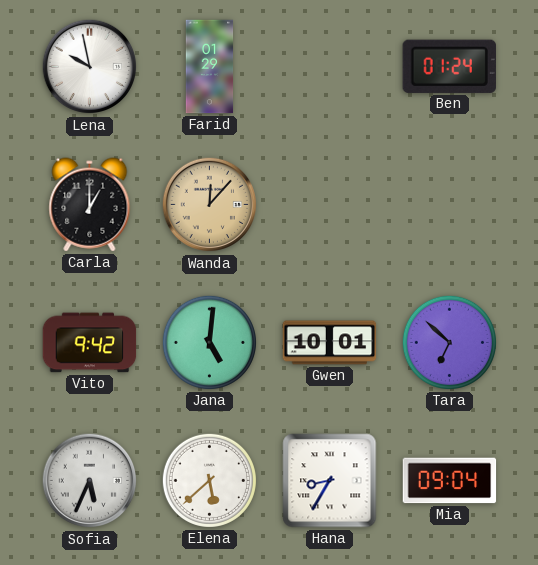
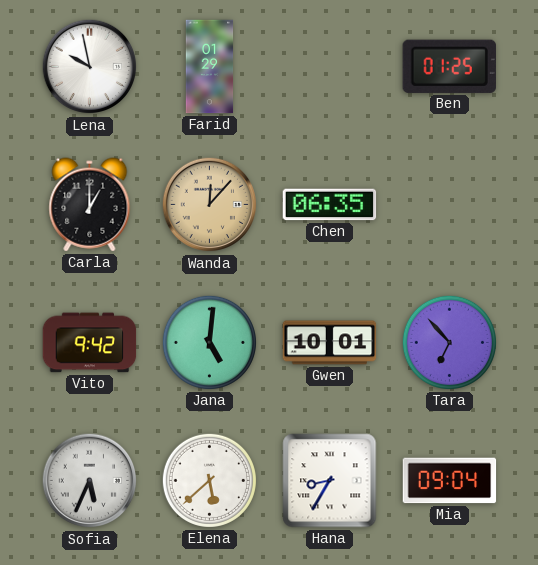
Ben: 01:24 -> 01:25
Chen: none -> 06:35
Tara: 6:52 -> 6:53
